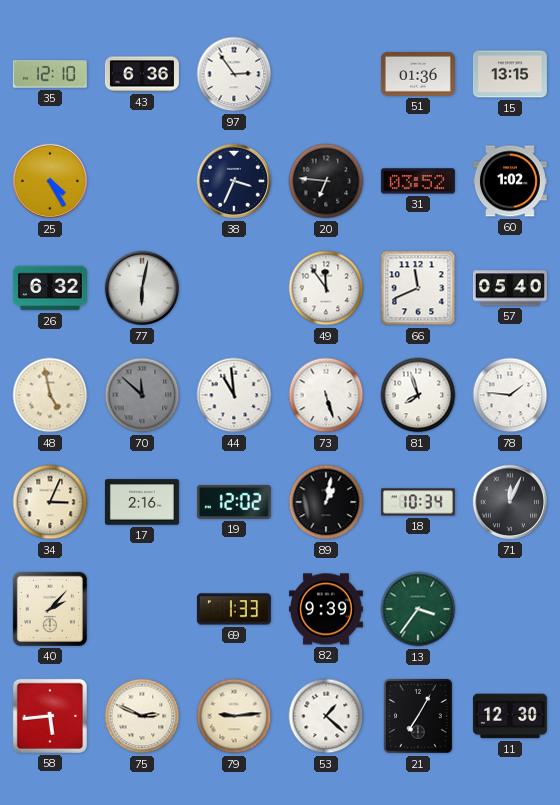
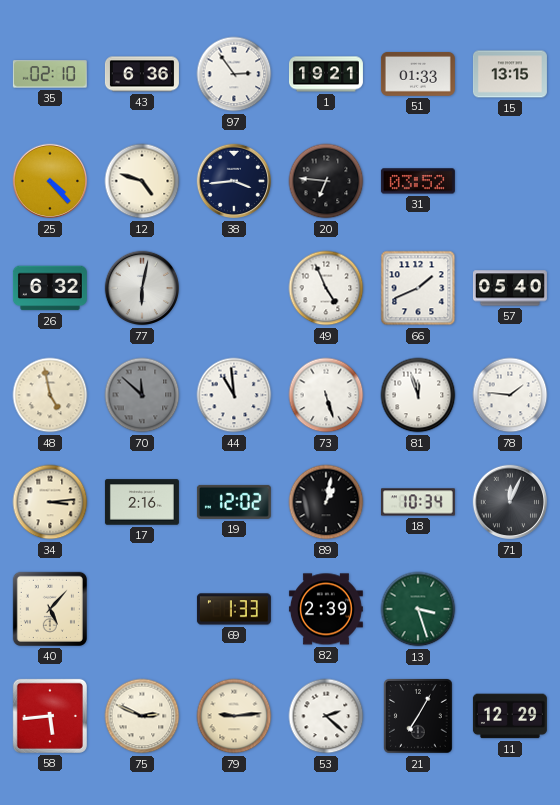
35: 12:10 -> 02:10
1: none -> 19:21
51: 01:36 -> 01:33
25: 4:25 -> 4:23
12: none -> 4:48
38: 3:34 -> 3:44
60: 1:02 -> none
49: 11:54 -> 4:56
66: 11:41 -> 1:41
81: 7:57 -> 11:57
34: 3:04 -> 3:14
40: 2:07 -> 5:07
82: 9:39 -> 2:39
13: 3:36 -> 3:27
53: 1:22 -> 2:22
11: 12:30 -> 12:29
